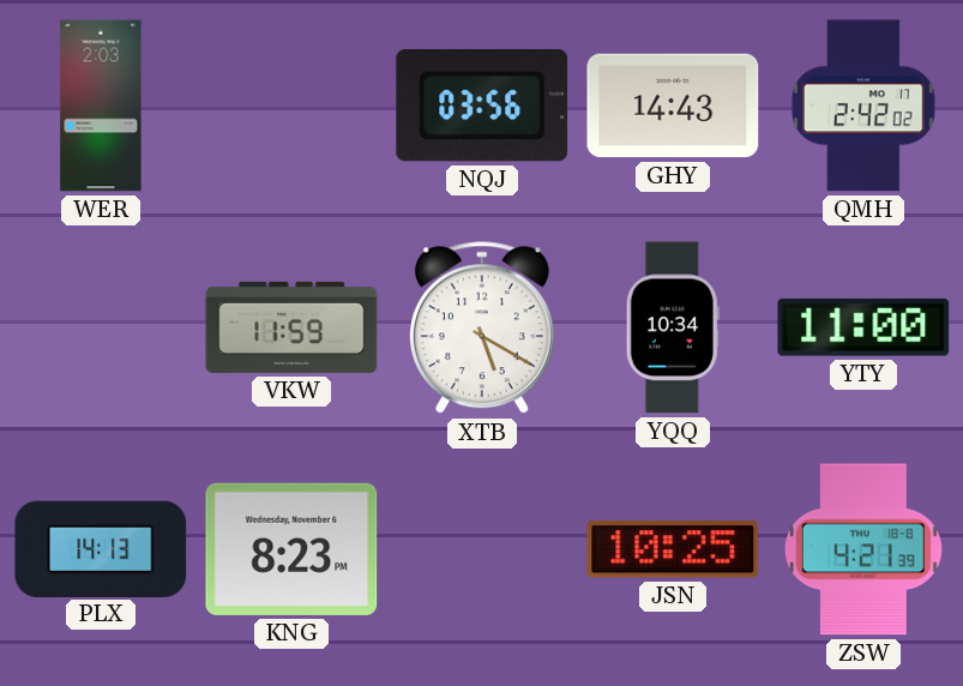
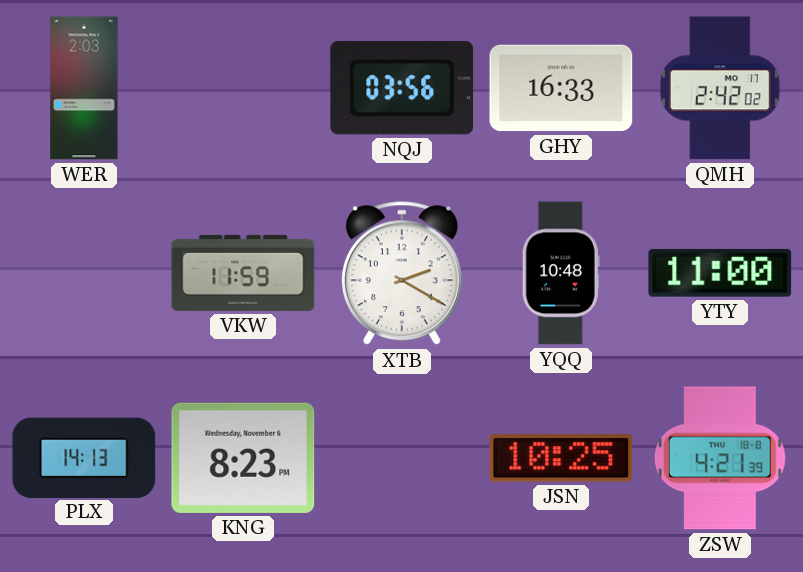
GHY: 14:43 -> 16:33
XTB: 5:20 -> 2:20
YQQ: 10:34 -> 10:48
